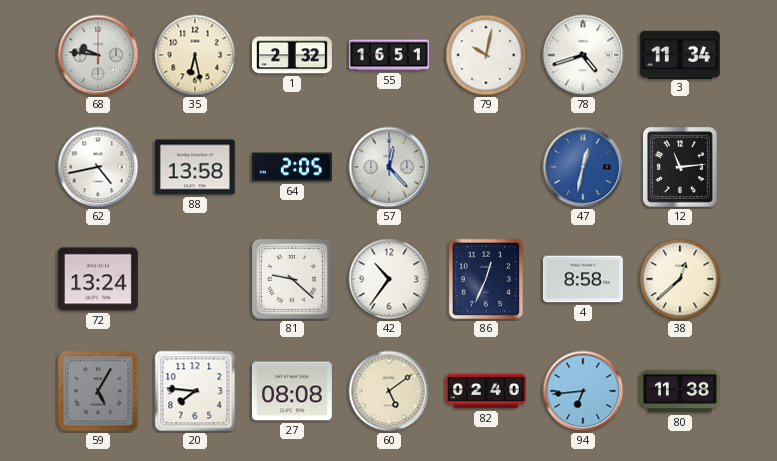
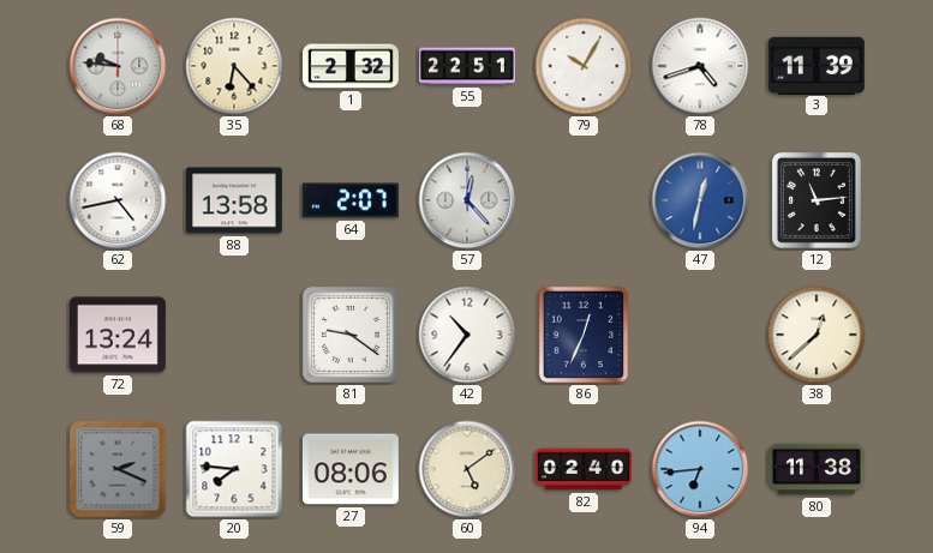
35: 6:28 -> 6:23
55: 16:51 -> 22:51
79: 10:02 -> 10:05
3: 11:34 -> 11:39
64: 2:05 -> 2:07
81: 9:22 -> 9:21
4: 8:58 -> none
59: 5:05 -> 2:19
27: 08:08 -> 08:06
